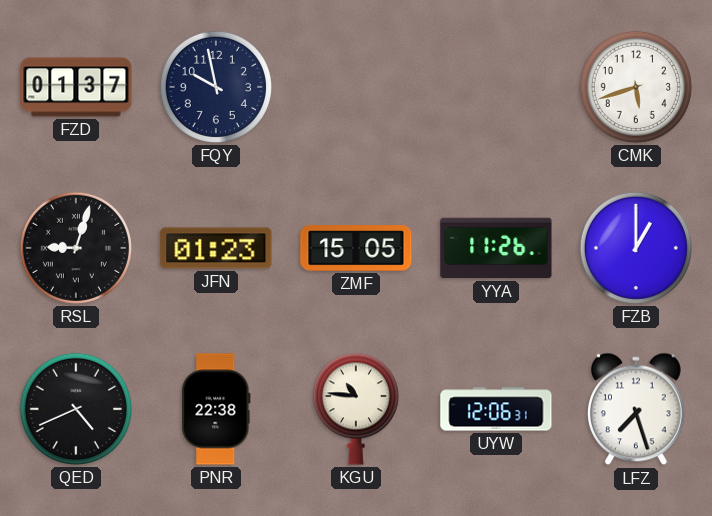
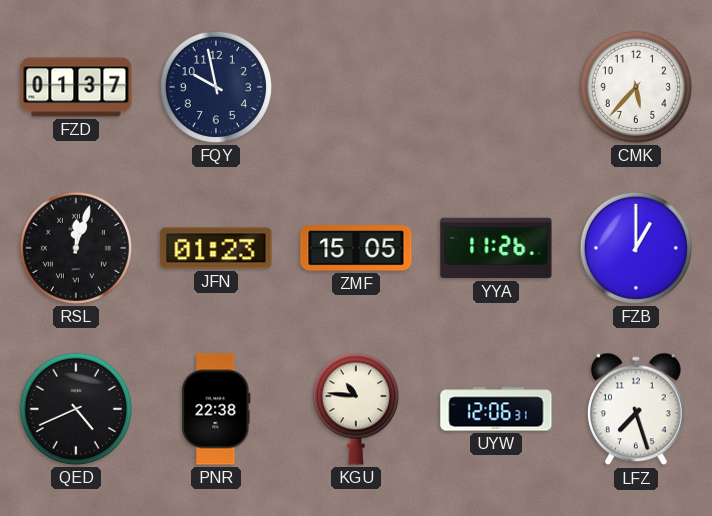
CMK: 5:42 -> 5:37
RSL: 9:03 -> 12:03
